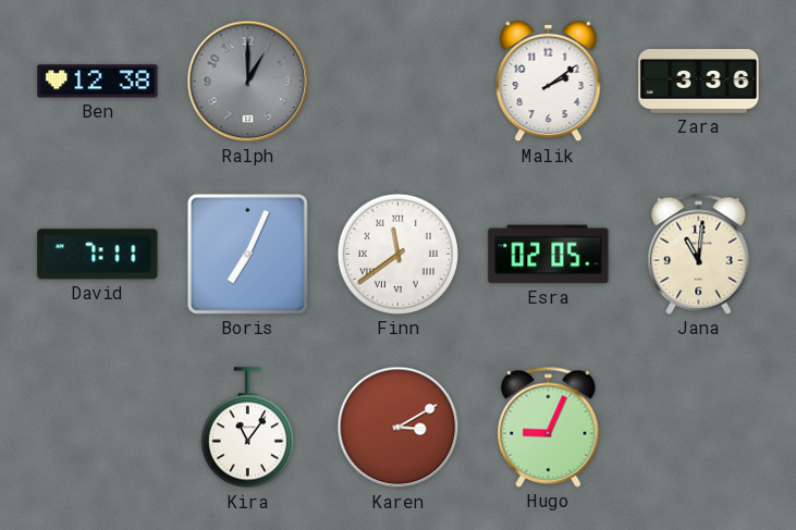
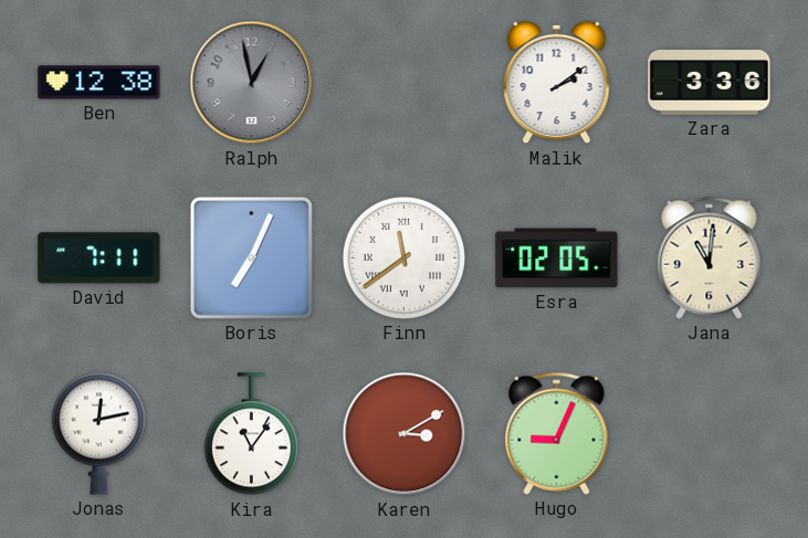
Ralph: 1:00 -> 12:58
Jonas: none -> 12:13
